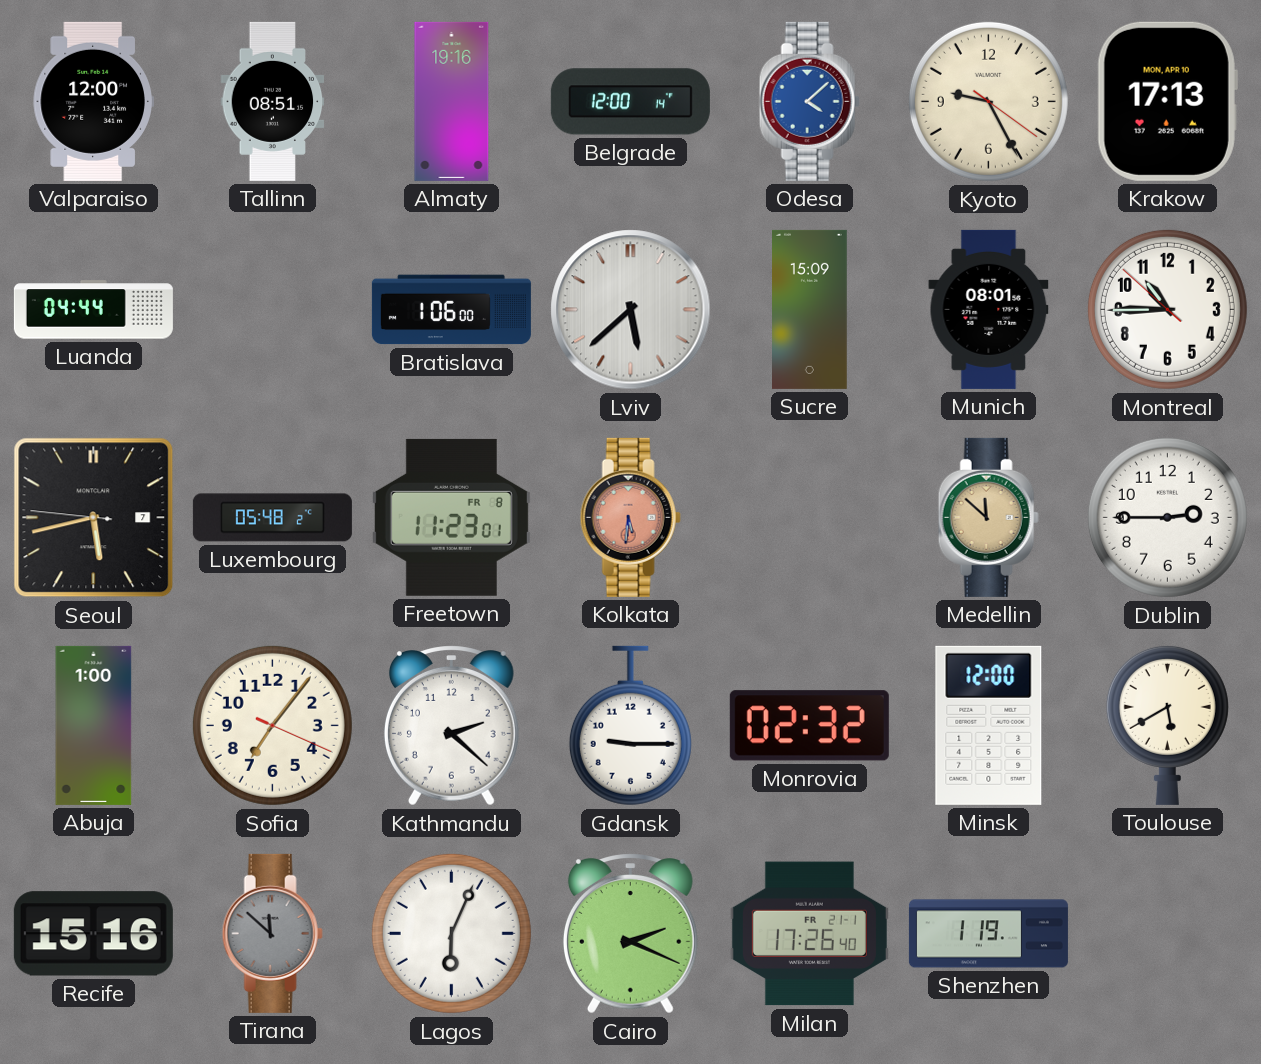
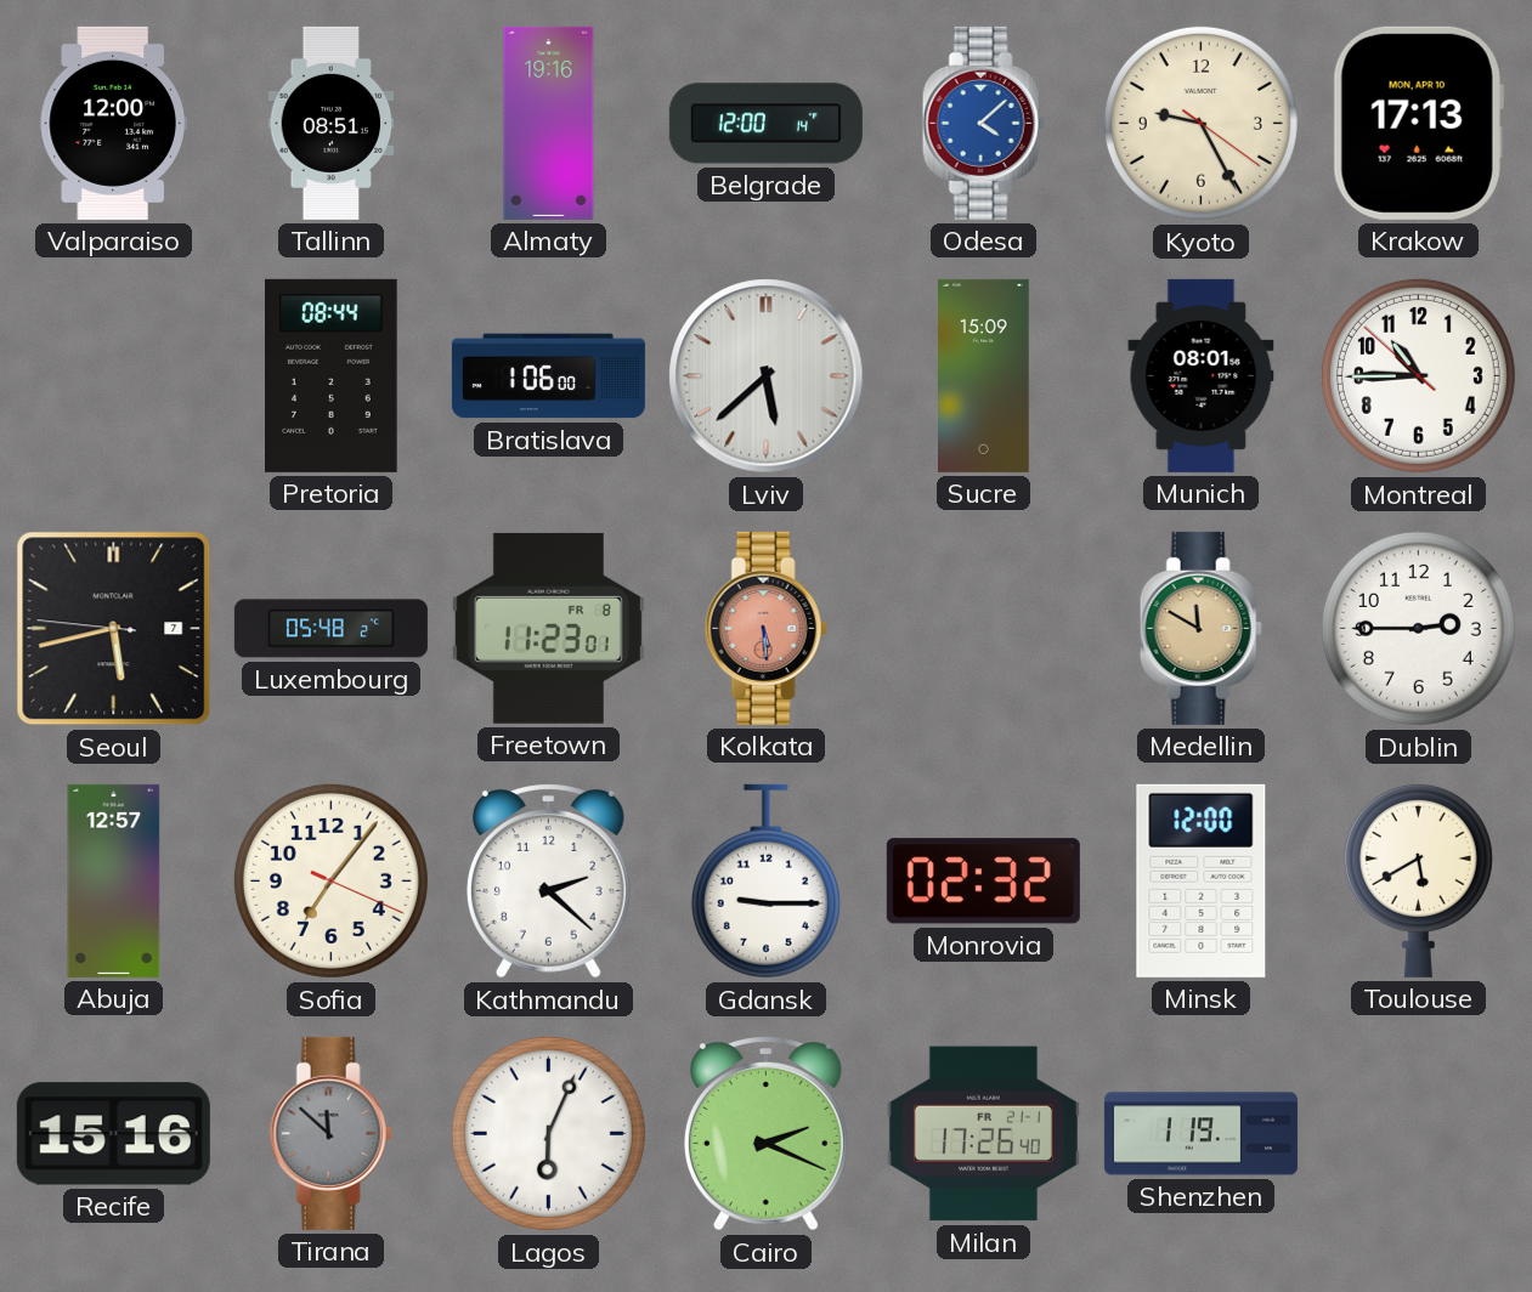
Luanda: 04:44 -> none
Pretoria: none -> 08:44
Kolkata: 5:31 -> 5:29
Medellin: 11:52 -> 11:50
Abuja: 1:00 -> 12:57
